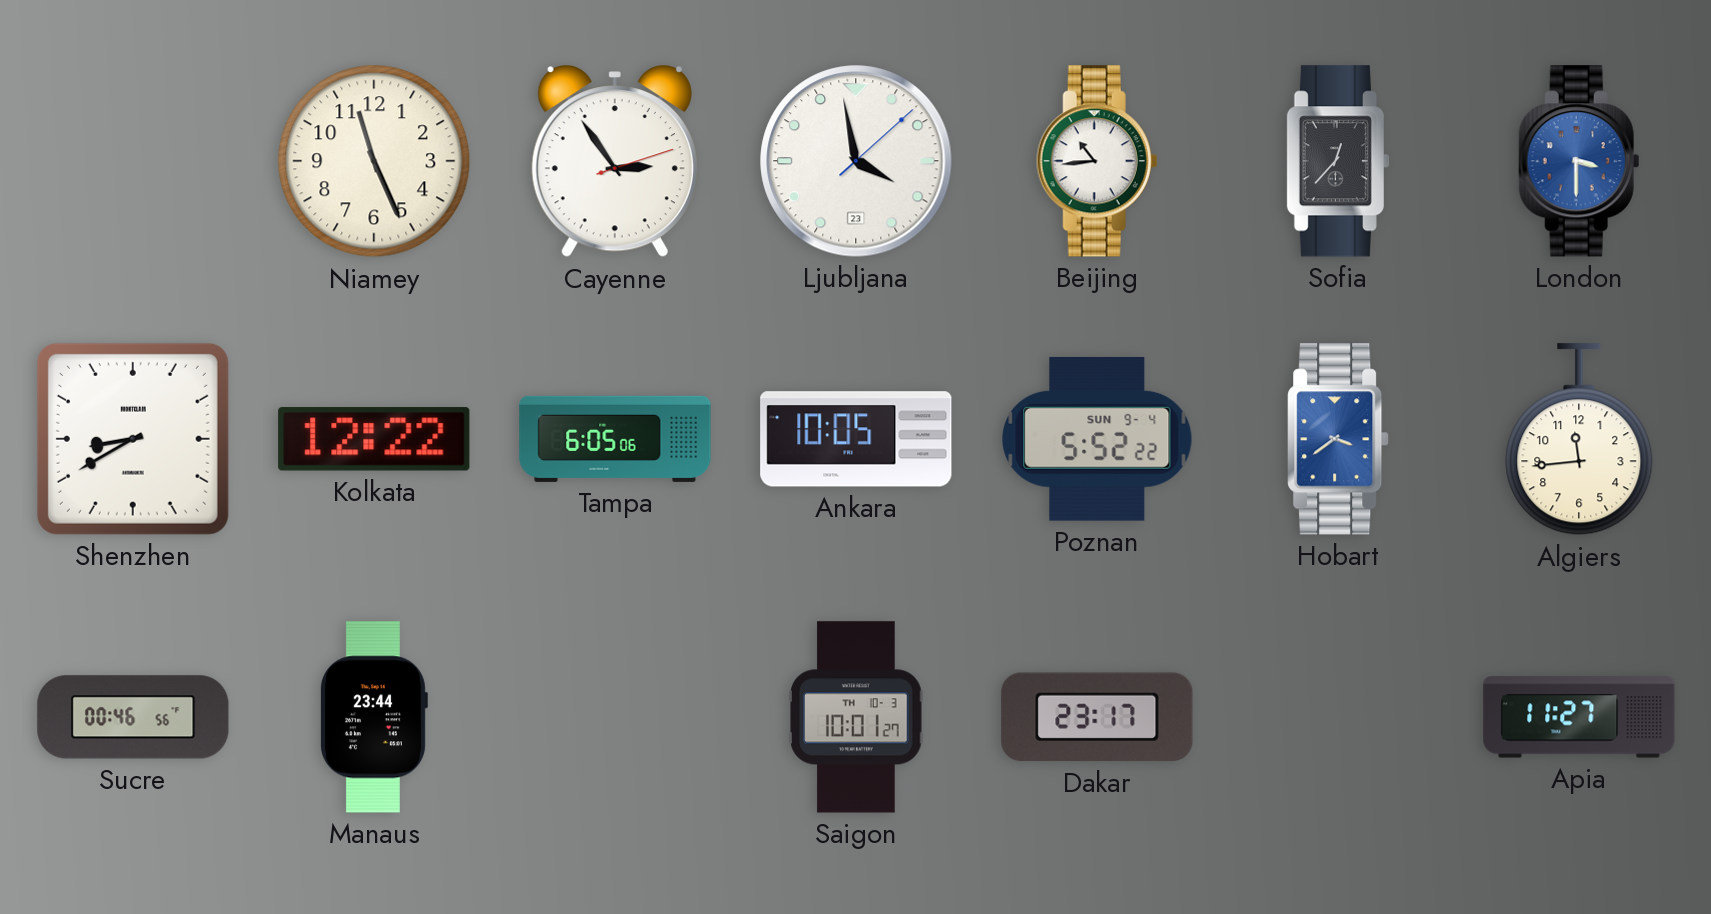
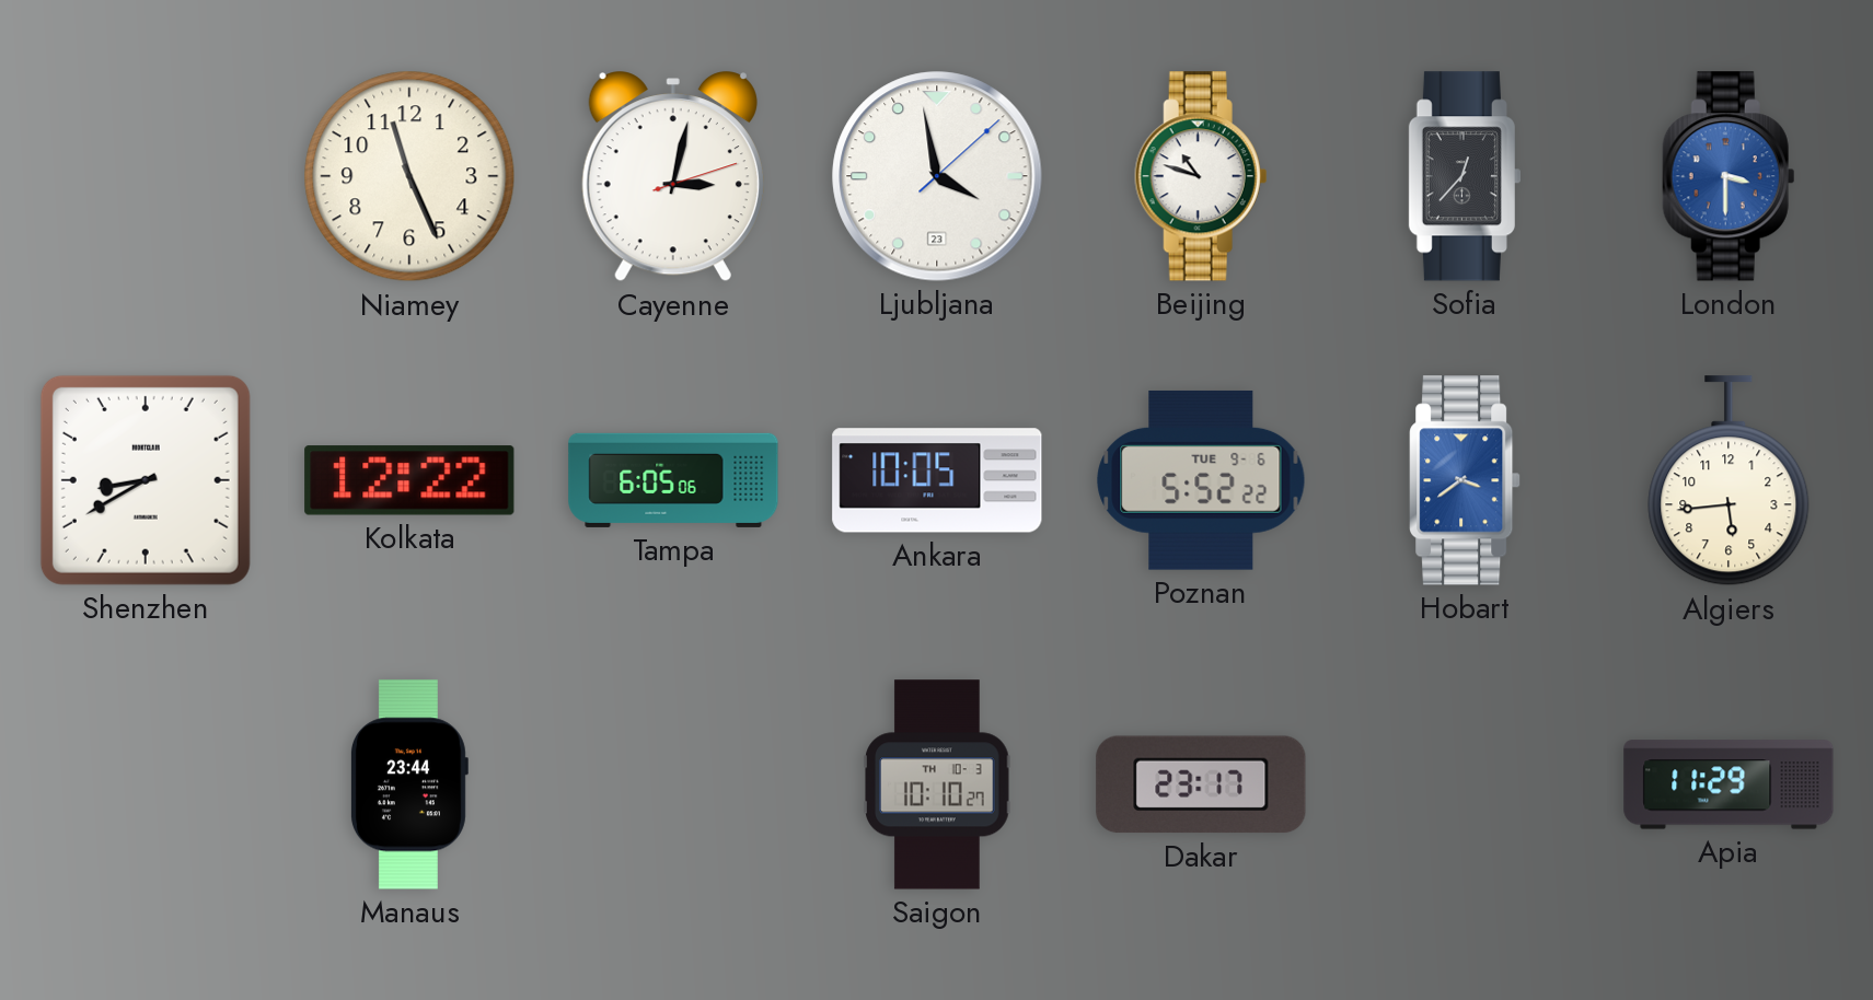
Cayenne: 2:54 -> 3:02
Beijing: 10:44 -> 10:48
Poznan date: SUN 9-4 -> TUE 9-6
Algiers: 11:44 -> 5:44
Sucre: 00:46 -> none
Saigon: 10:01 -> 10:10
Apia: 11:27 -> 11:29
